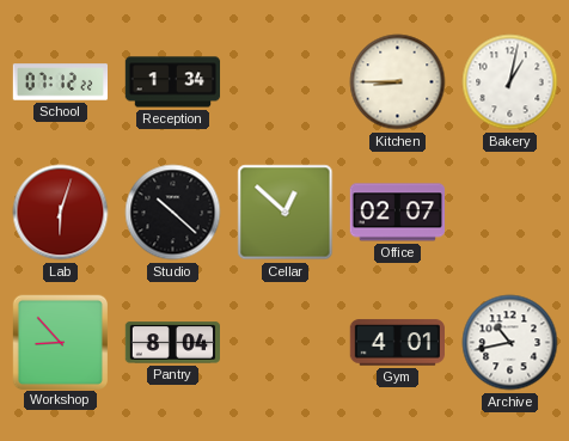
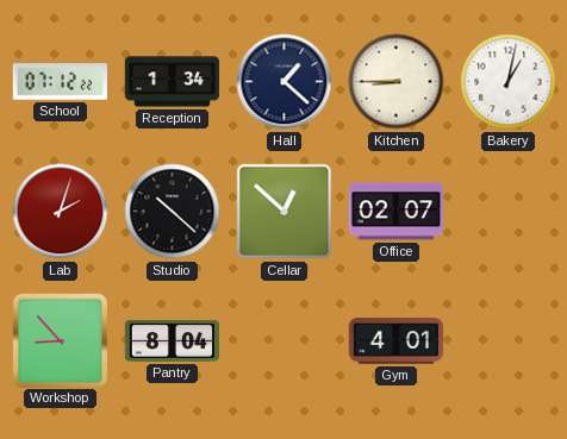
Hall: none -> 1:22
Lab: 6:03 -> 2:03
Archive: 10:43 -> none
